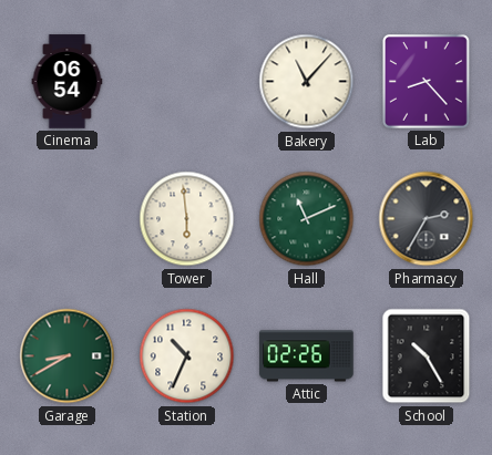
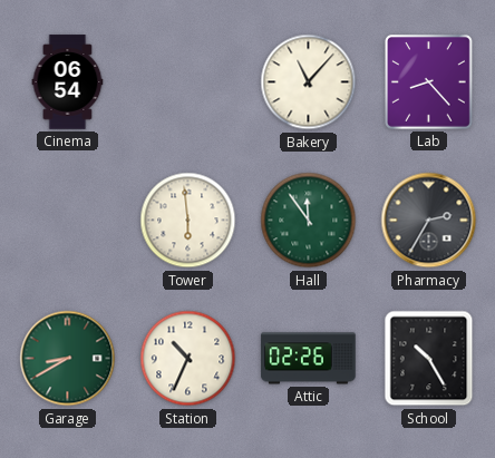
Hall: 11:11 -> 11:54
